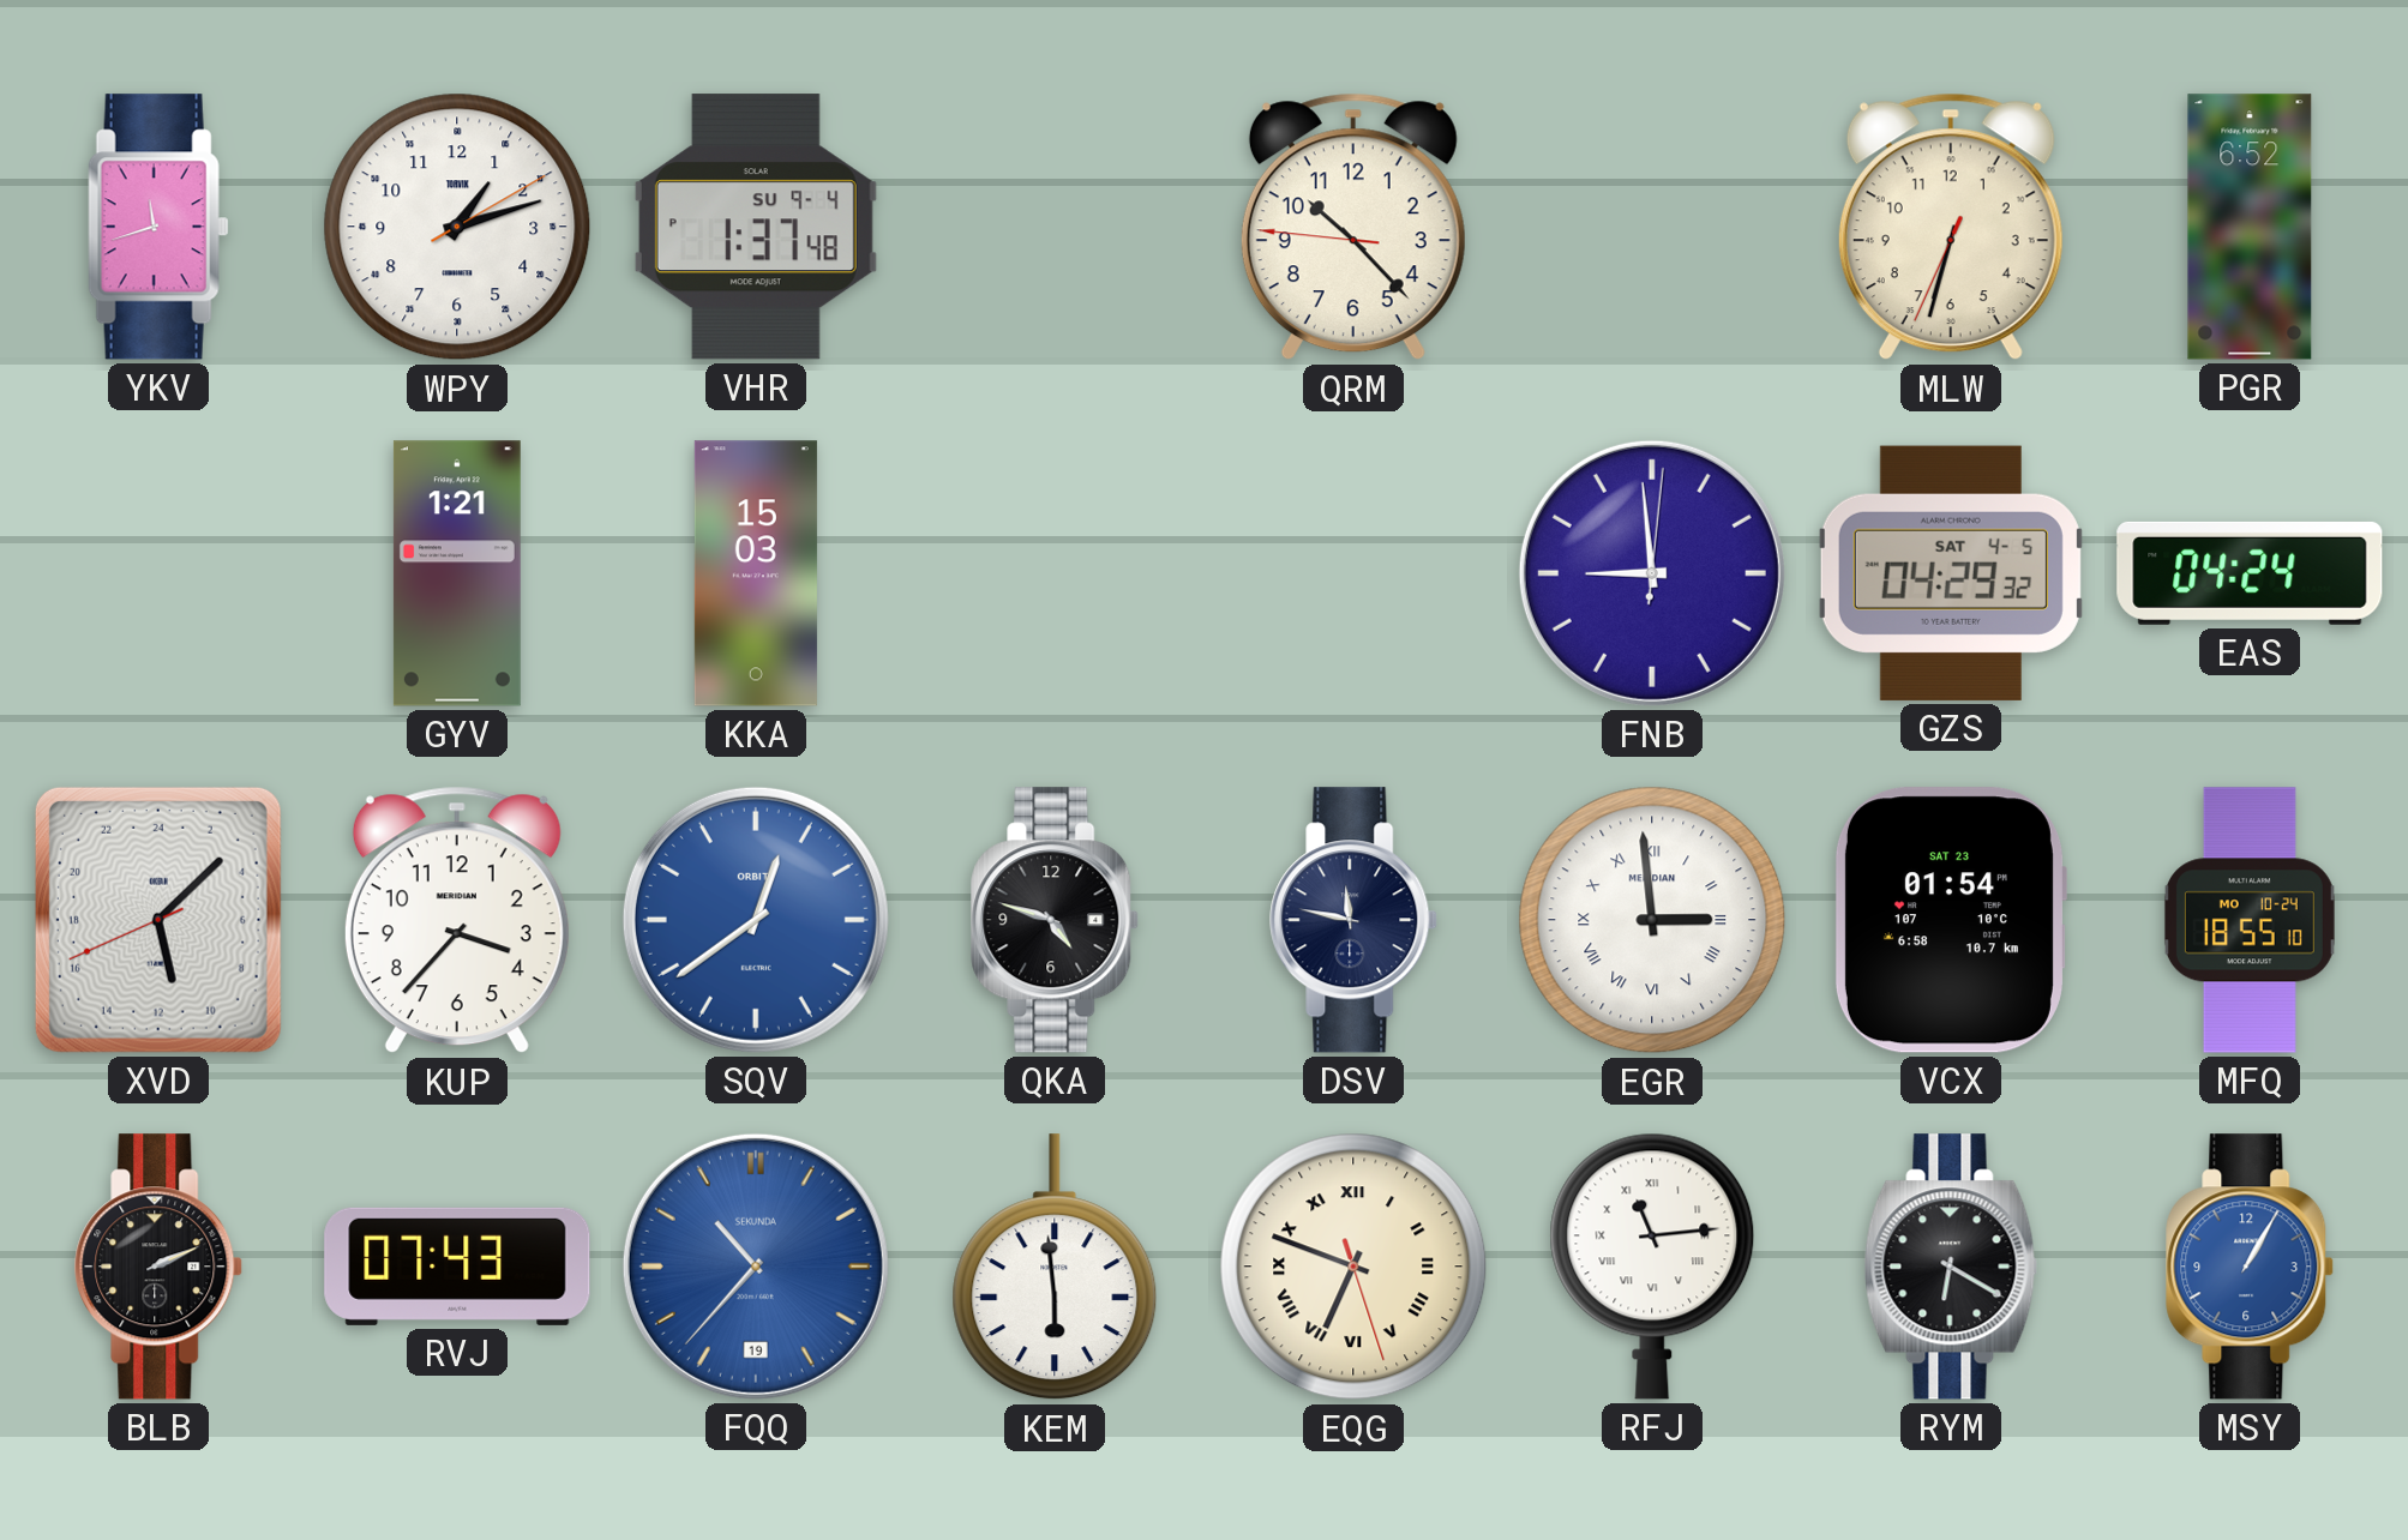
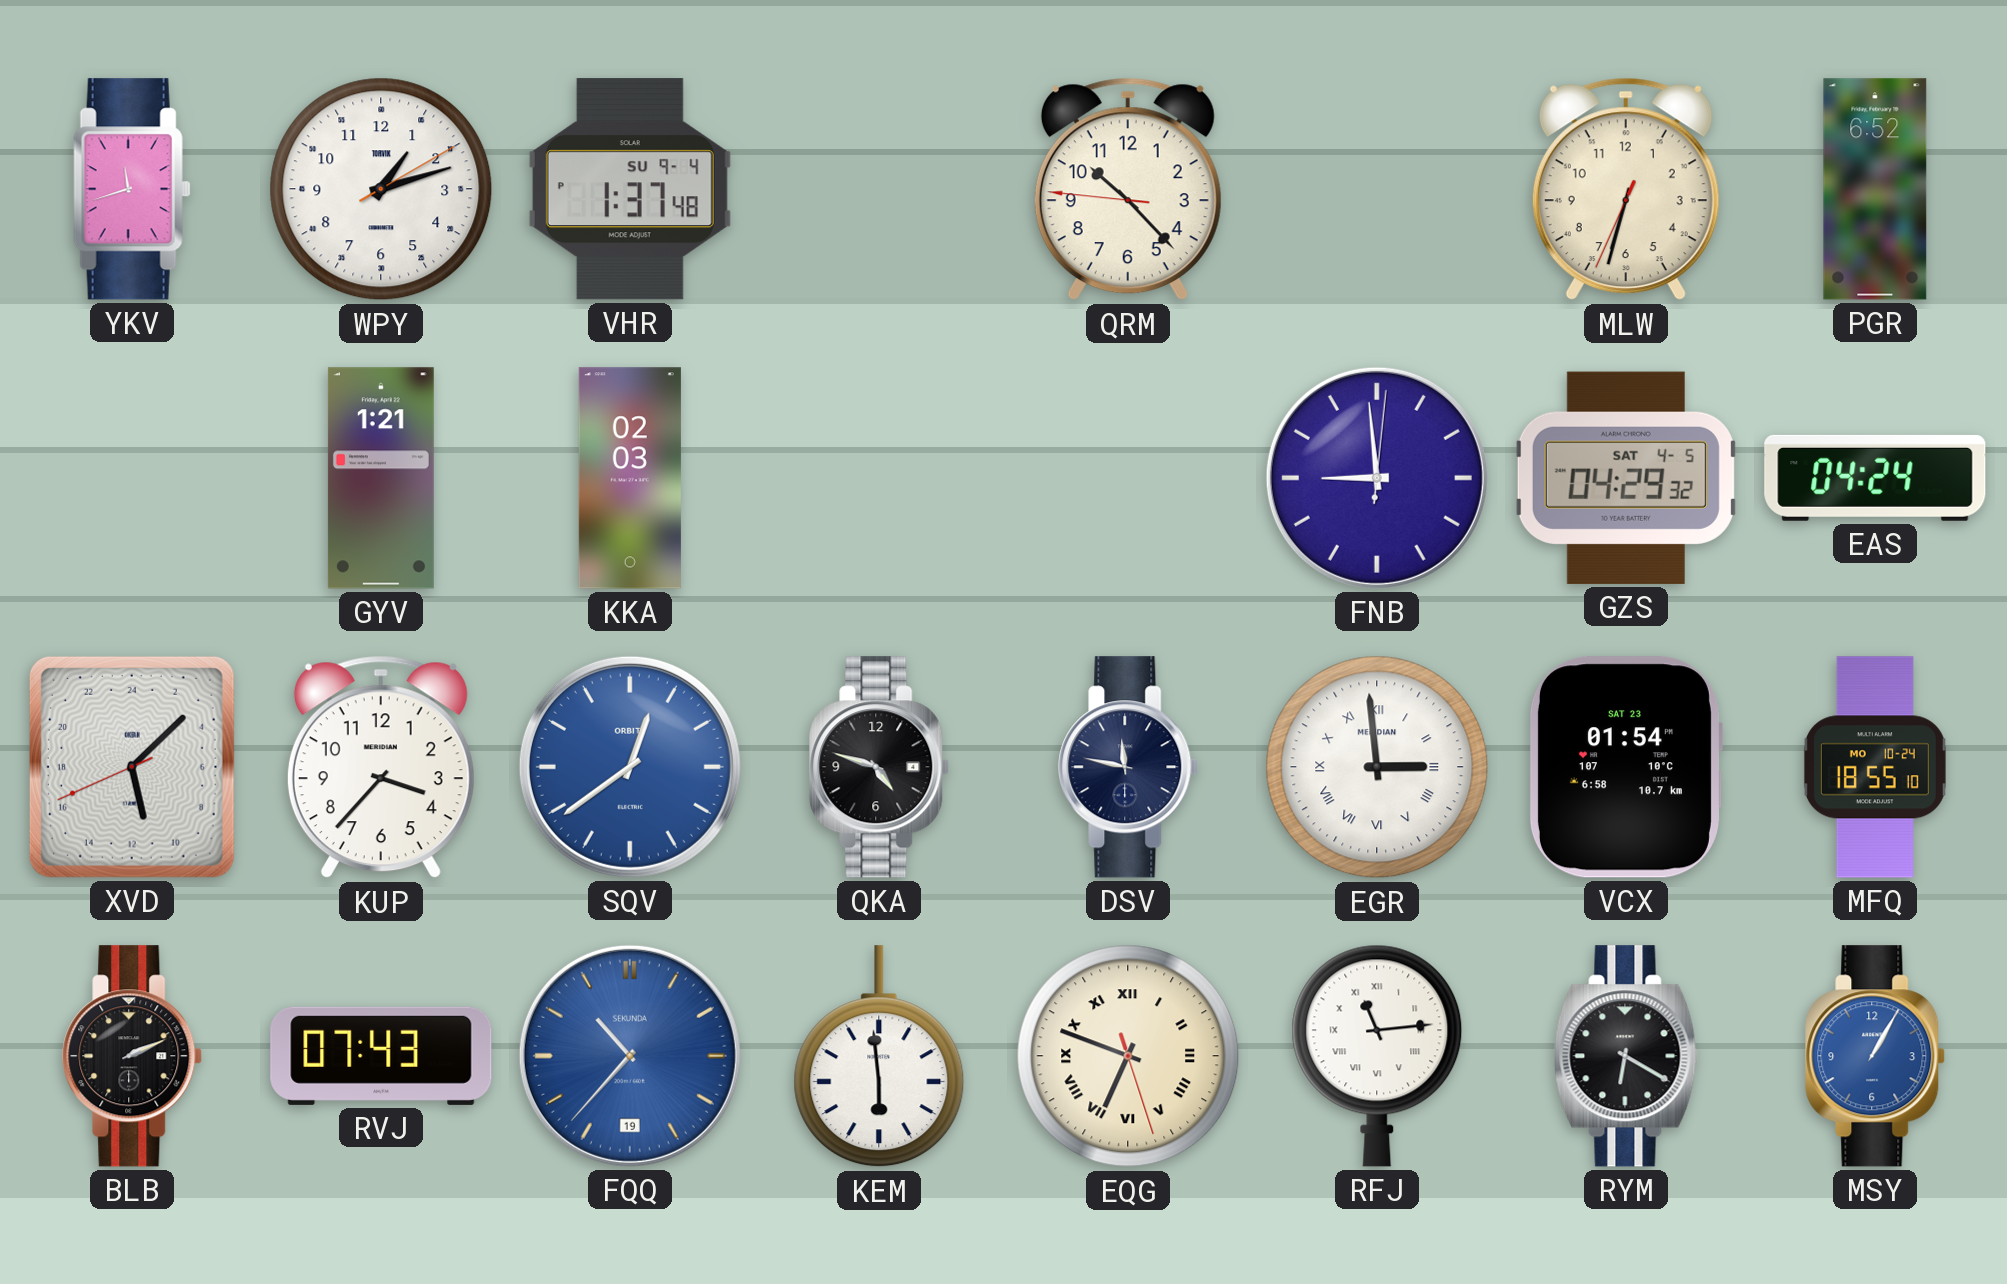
KKA: 15:03 -> 02:03
